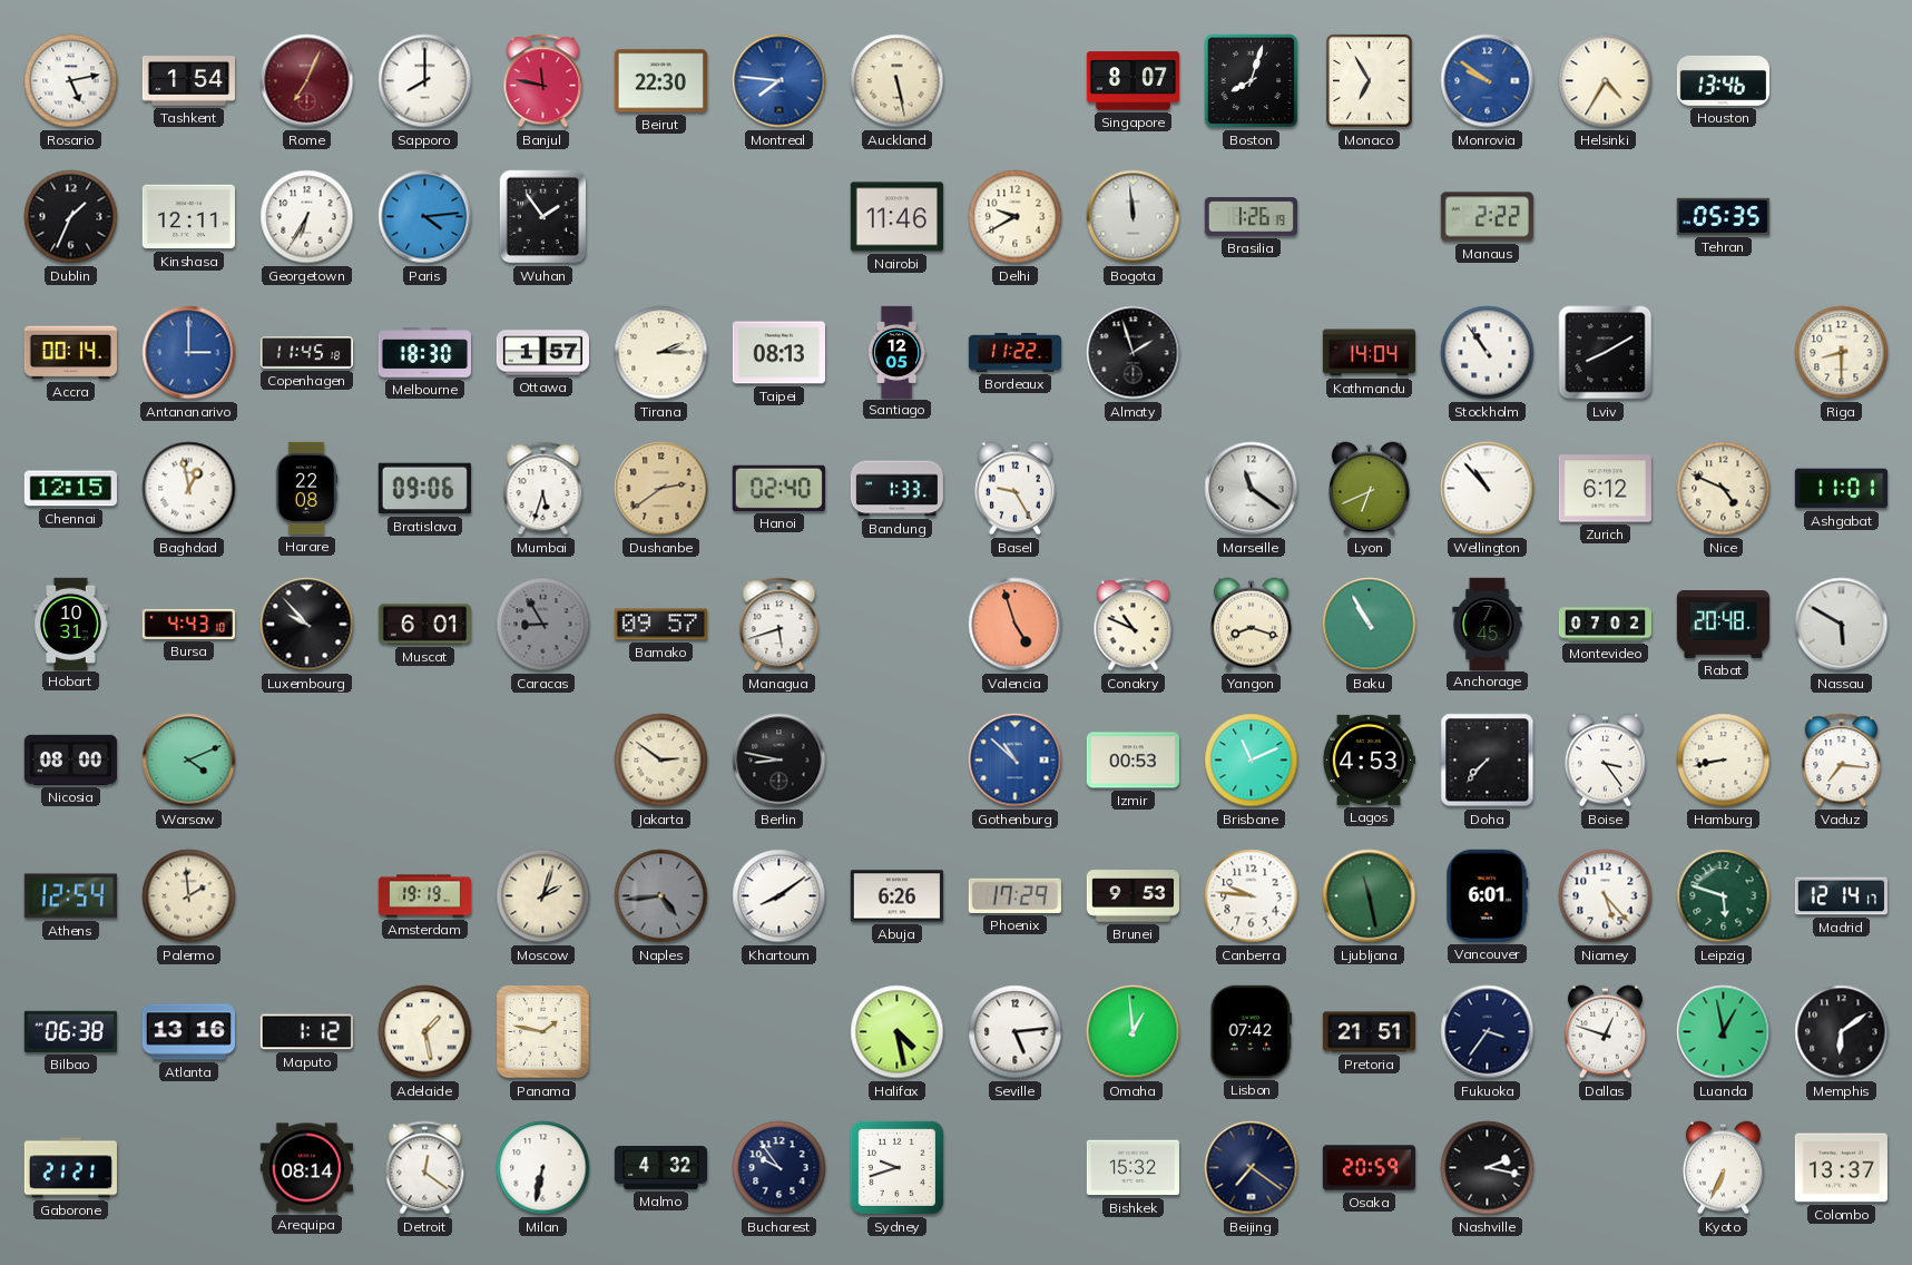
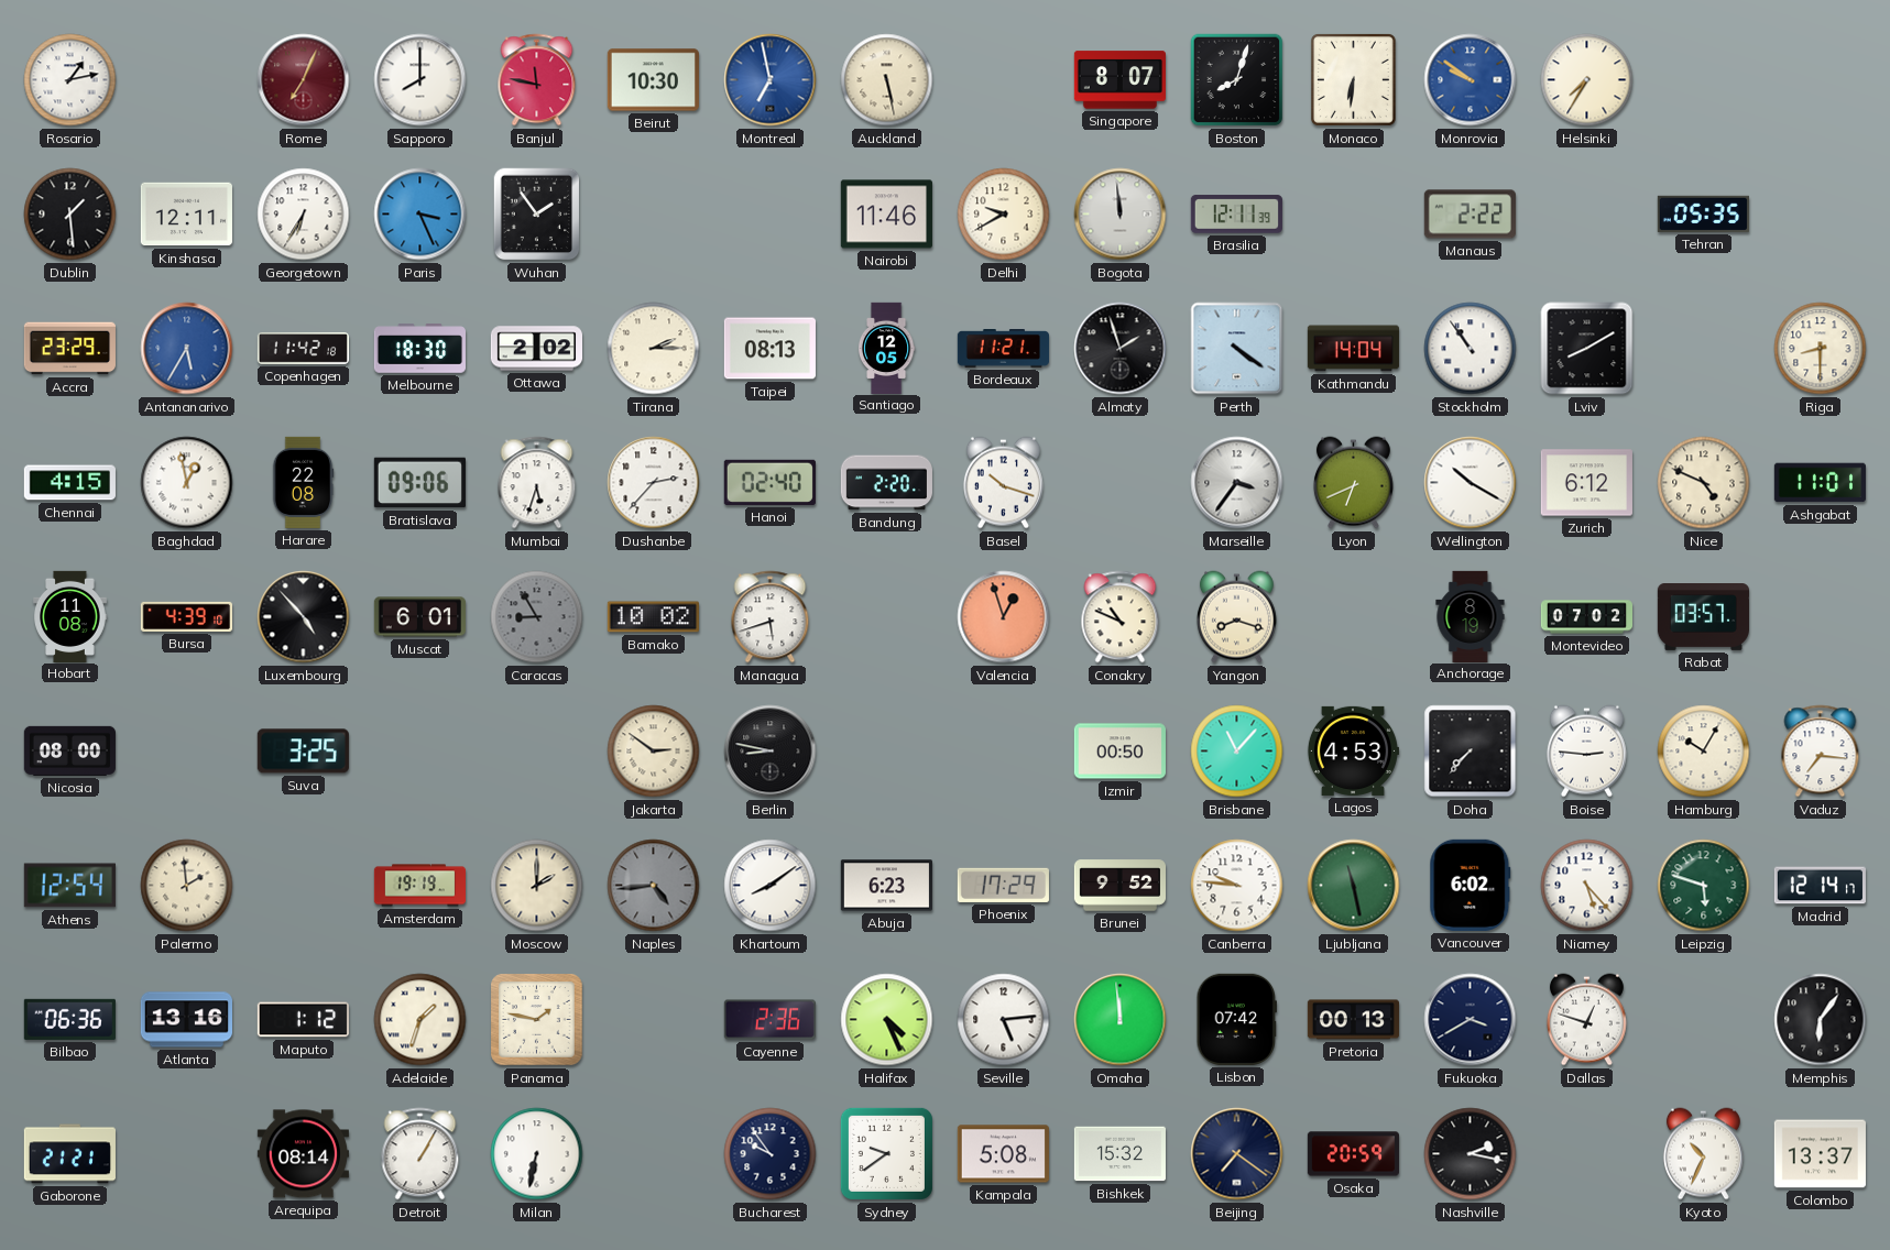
Rosario: 5:13 -> 1:13
Tashkent: 1:54 -> none
Beirut: 22:30 -> 10:30
Montreal: 7:46 -> 6:58
Monaco: 6:55 -> 6:31
Helsinki: 4:35 -> 7:35
Houston: 13:46 -> none
Dublin: 1:34 -> 1:29
Paris: 4:14 -> 3:26
Brasilia: 1:26 -> 12:11
Accra: 00:14 -> 23:29
Antananarivo: 3:00 -> 5:35
Copenhagen: 11:45 -> 11:42
Ottawa: 1:57 -> 2:02
Bordeaux: 11:22 -> 11:21
Perth: none -> 4:21
Chennai: 12:15 -> 4:15
Dushanbe: 2:39 -> 2:37
Dushanbe dial: champagne -> white
Bandung: 1:33 -> 2:20
Basel: 9:25 -> 10:18
Marseille: 11:21 -> 3:36
Wellington: 10:53 -> 10:20
Hobart: 10:31 -> 11:08
Bursa: 4:43 -> 4:39
Luxembourg: 9:53 -> 4:53
Bamako: 09:57 -> 10:02
Valencia: 4:57 -> 12:57
Baku: 10:55 -> none
Anchorage: 7:45 -> 8:19
Rabat: 20:48 -> 03:57
Nassau: 5:50 -> none
Warsaw: 4:11 -> none
Suva: none -> 3:25
Gothenburg: 10:52 -> none
Izmir: 00:53 -> 00:50
Brisbane: 11:11 -> 11:07
Boise: 3:24 -> 2:46
Hamburg: 8:43 -> 10:05
Moscow: 2:03 -> 2:00
Abuja: 6:26 -> 6:23
Brunei: 9:53 -> 9:52
Vancouver: 6:01 -> 6:02
Bilbao: 06:38 -> 06:36
Adelaide: 1:28 -> 1:33
Cayenne: none -> 2:36
Halifax: 4:28 -> 4:26
Omaha: 12:59 -> 11:59
Pretoria: 21:51 -> 00:13
Fukuoka: 3:36 -> 3:40
Luanda: 12:58 -> none
Memphis: 6:09 -> 6:06
Detroit: 12:21 -> 1:05
Malmo: 4:32 -> none
Sydney: 9:42 -> 9:39
Kampala: none -> 5:08
Kyoto: 6:34 -> 10:34
